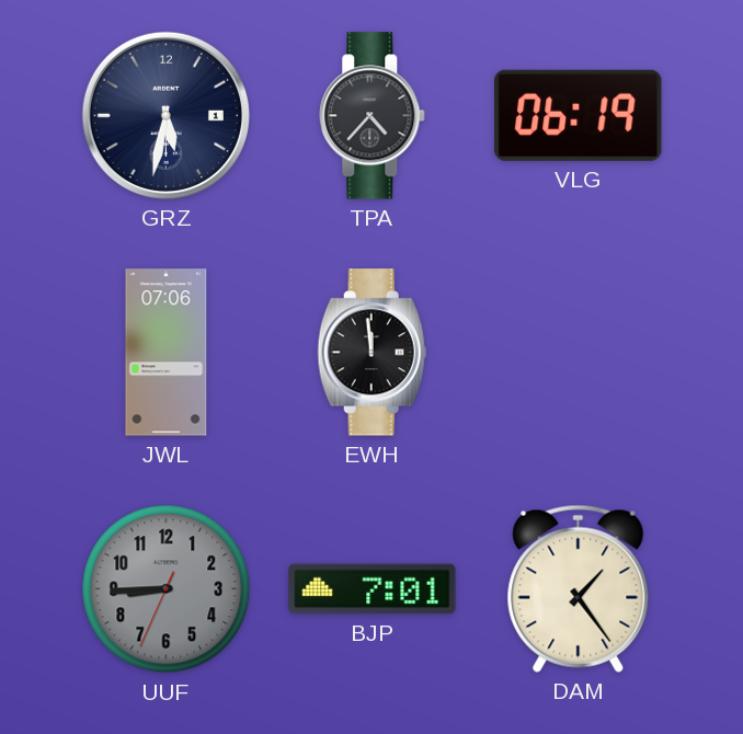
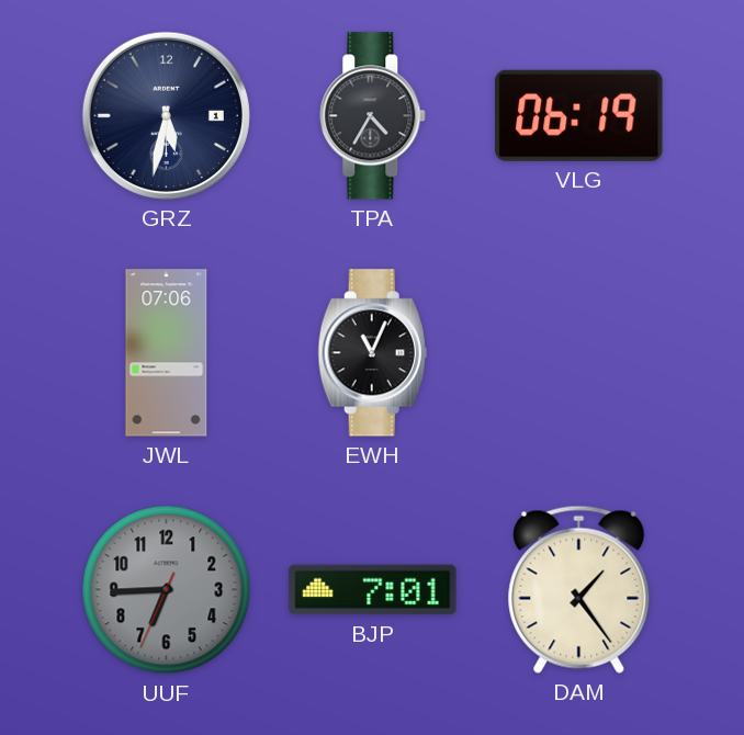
TPA: 4:37 -> 4:35
EWH: 11:59 -> 11:04
UUF: 8:44 -> 6:44
